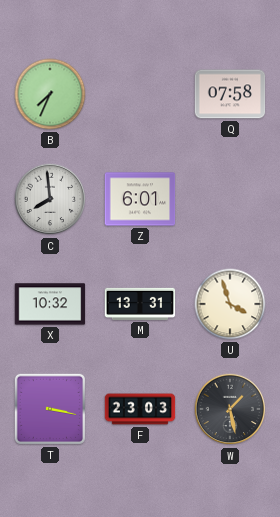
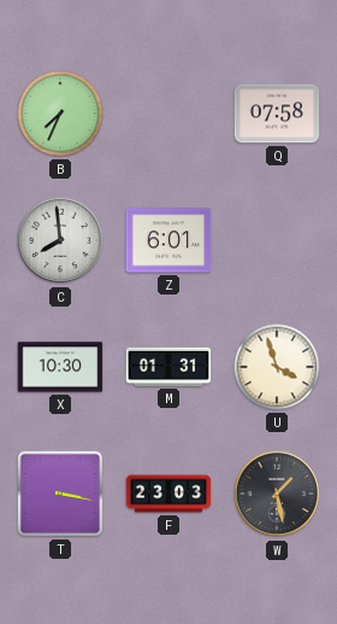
X: 10:32 -> 10:30
M: 13:31 -> 01:31
